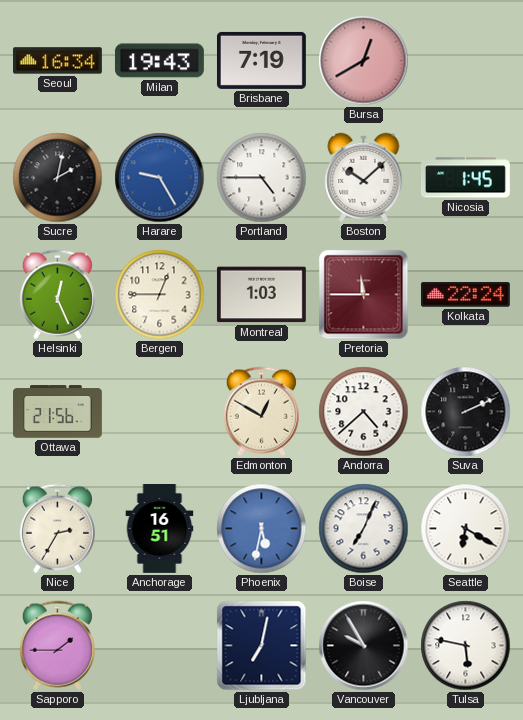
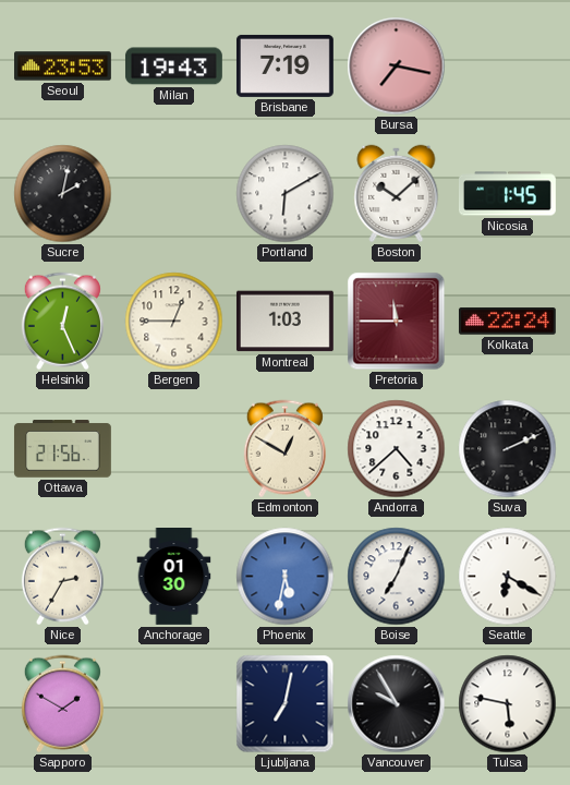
Seoul: 16:34 -> 23:53
Bursa: 12:40 -> 7:17
Harare: 9:25 -> none
Portland: 4:45 -> 6:10
Anchorage: 16:51 -> 01:30
Sapporo: 1:45 -> 1:50
